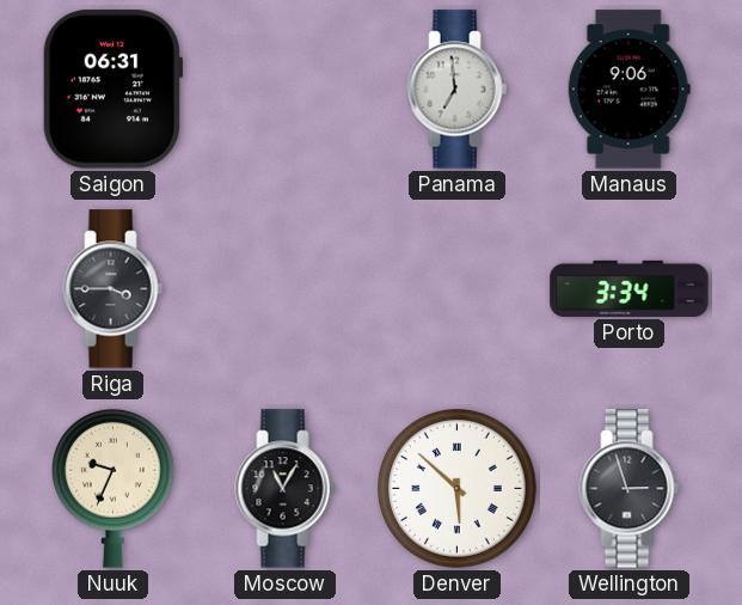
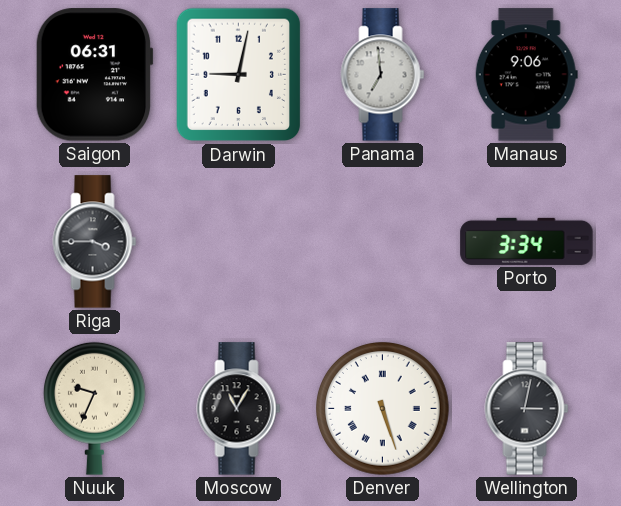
Darwin: none -> 9:02
Denver: 5:52 -> 5:27
Wellington: 2:57 -> 3:02
